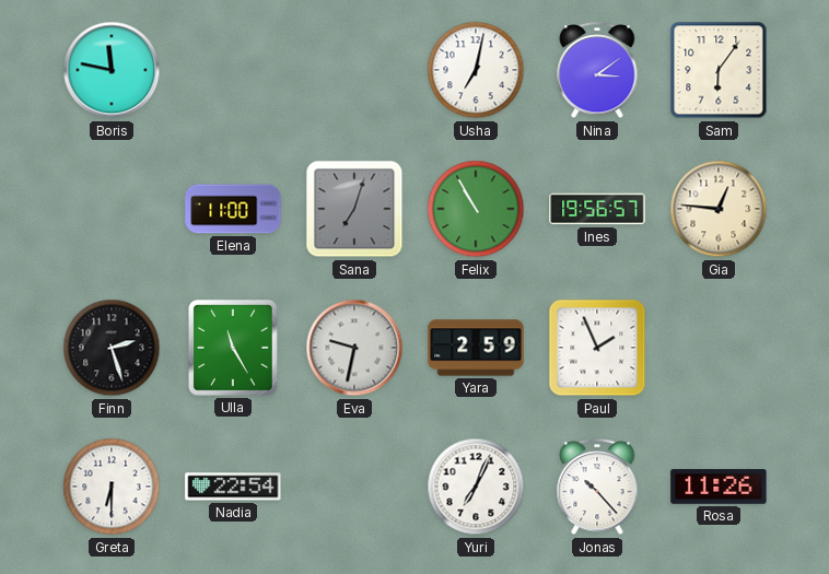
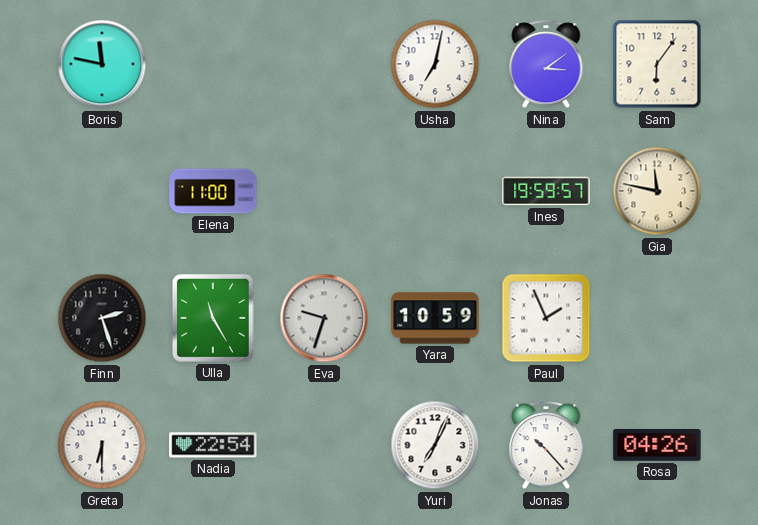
Sana: 7:03 -> none
Felix: 10:55 -> none
Ines: 19:56 -> 19:59
Gia: 12:46 -> 11:47
Eva: 9:32 -> 9:33
Yara: 2:59 -> 10:59
Rosa: 11:26 -> 04:26
